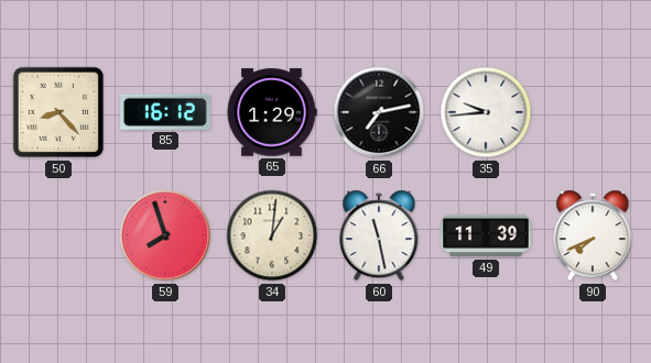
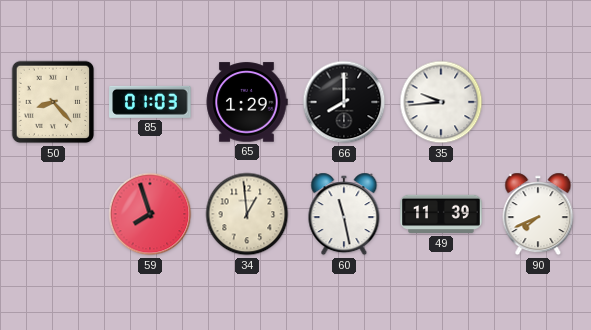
85: 16:12 -> 01:03
66: 7:13 -> 8:00
34: 1:01 -> 12:59
